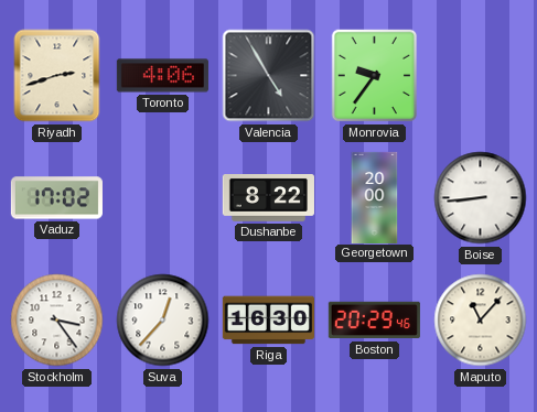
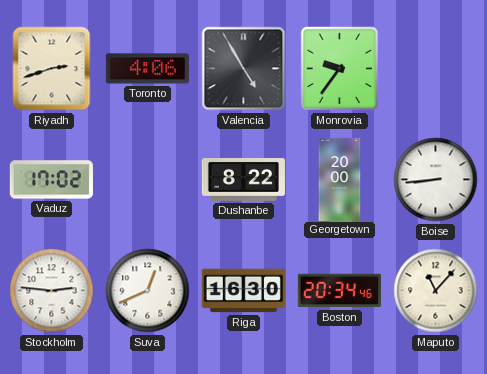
Stockholm: 3:24 -> 2:46
Suva: 12:37 -> 12:41
Boston: 20:29 -> 20:34
